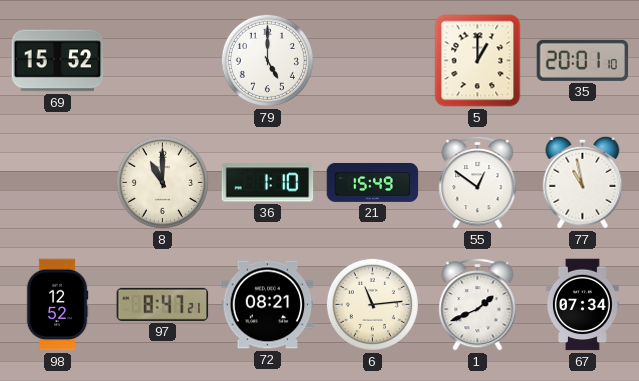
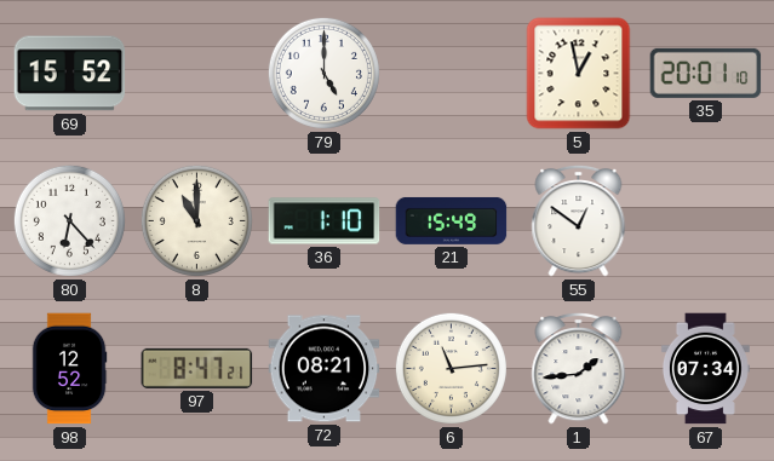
5: 1:00 -> 12:58
80: none -> 6:23
77: 10:58 -> none
1: 1:41 -> 1:44
